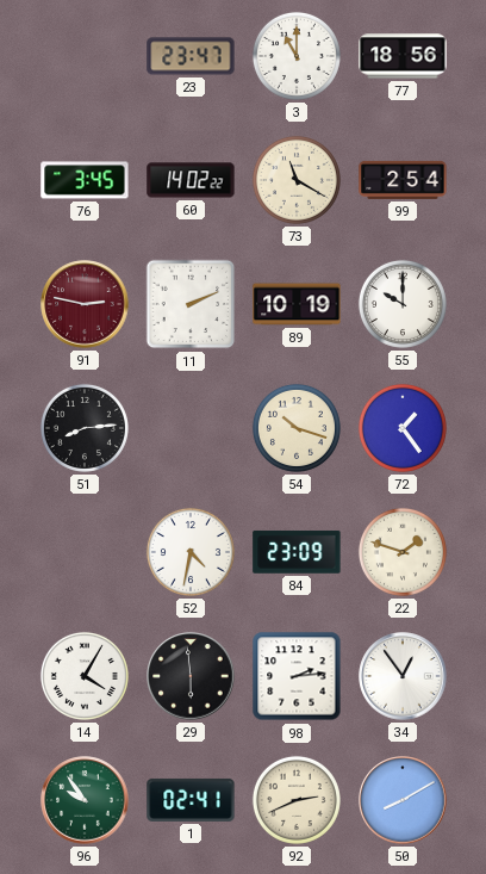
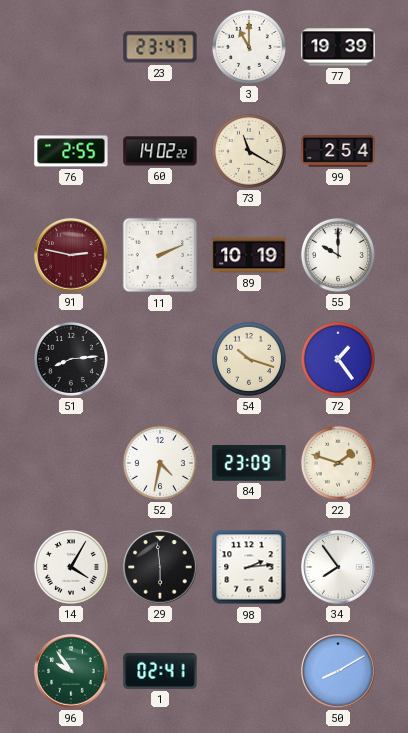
77: 18:56 -> 19:39
76: 3:45 -> 2:55
34: 12:54 -> 7:54
92: 2:41 -> none
